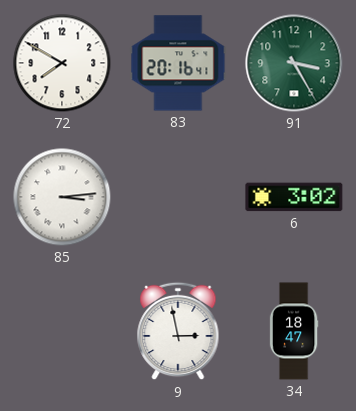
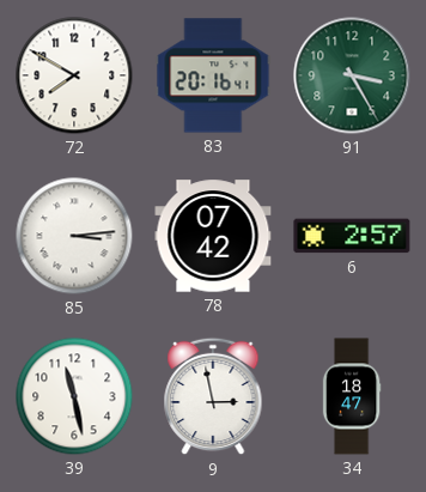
78: none -> 07:42
6: 3:02 -> 2:57
39: none -> 11:28
